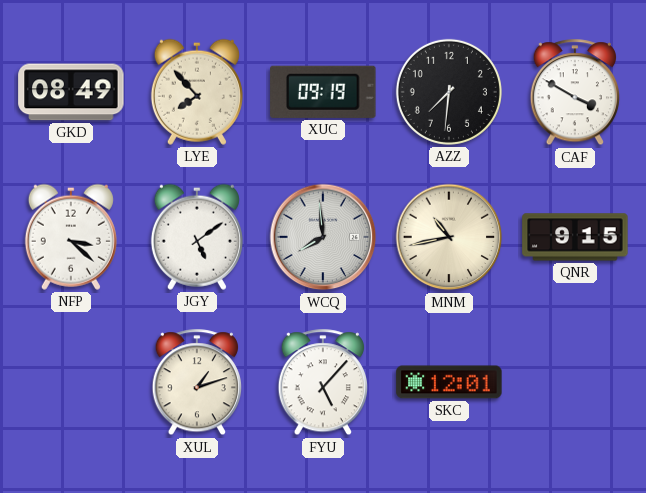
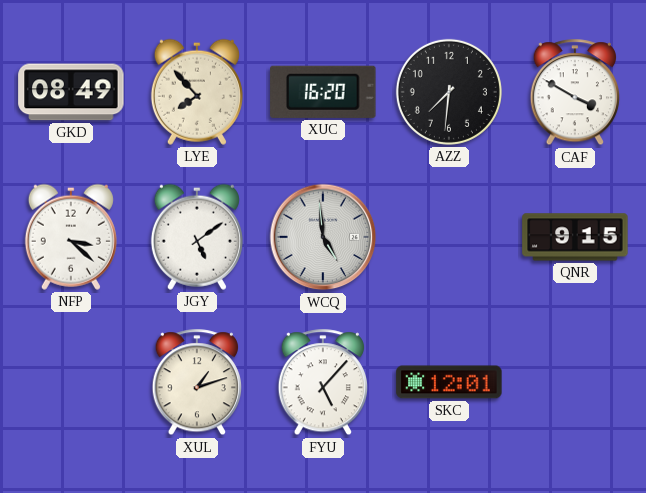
XUC: 09:19 -> 16:20
WCQ: 7:59 -> 4:59
MNM: 10:43 -> none
